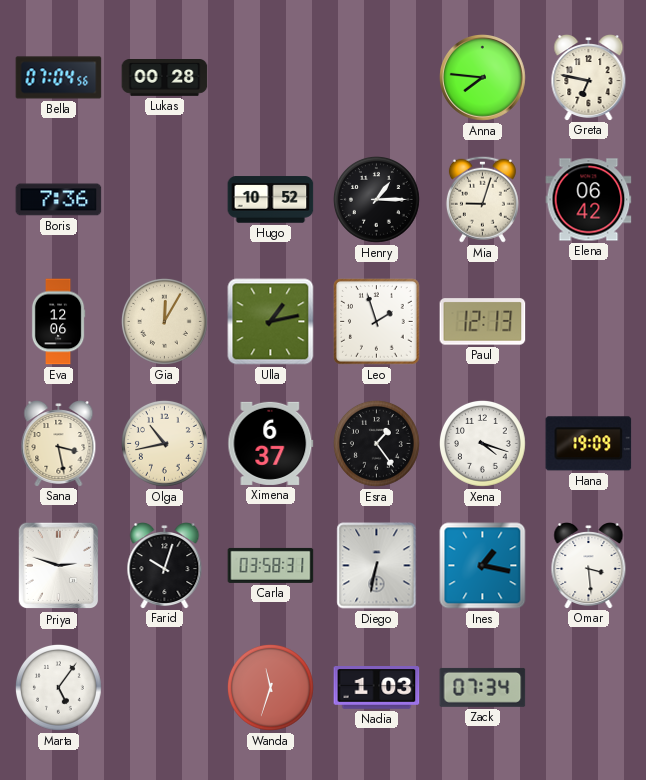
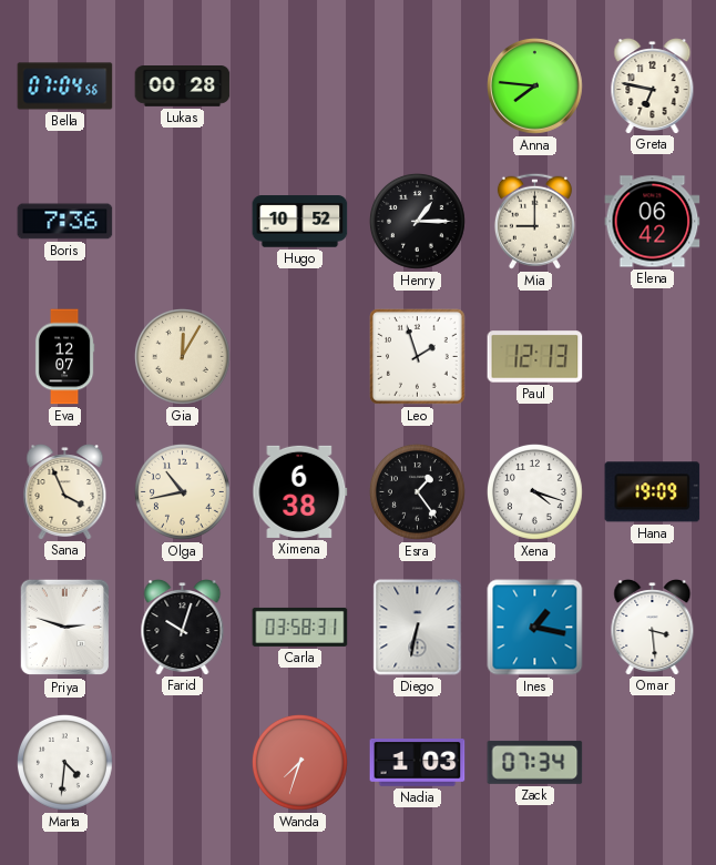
Mia: 9:03 -> 9:00
Eva: 12:06 -> 12:07
Ulla: 1:13 -> none
Sana: 3:28 -> 3:56
Ximena: 6:37 -> 6:38
Marta: 5:06 -> 4:31
Wanda: 11:33 -> 7:33
